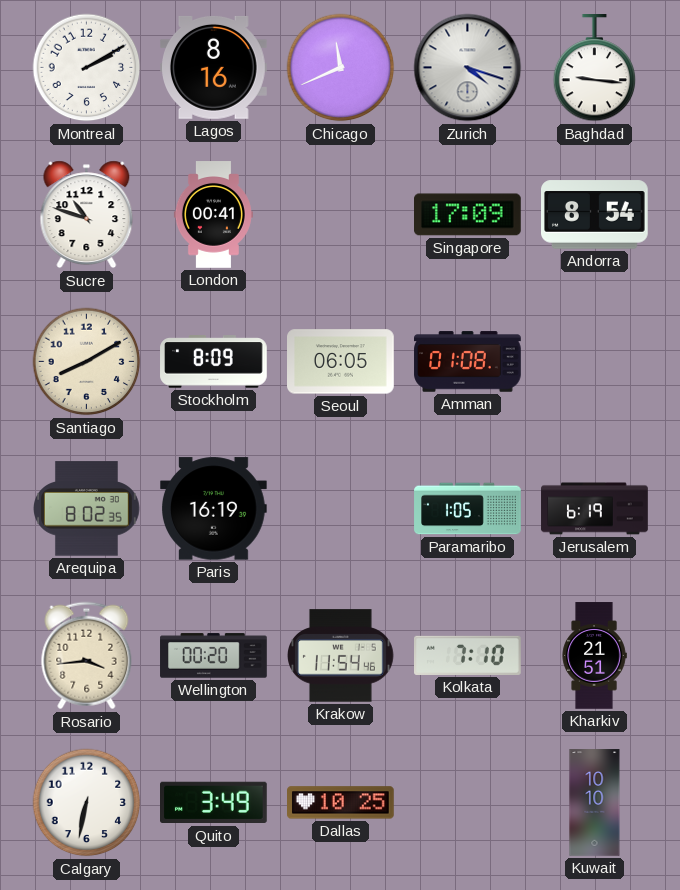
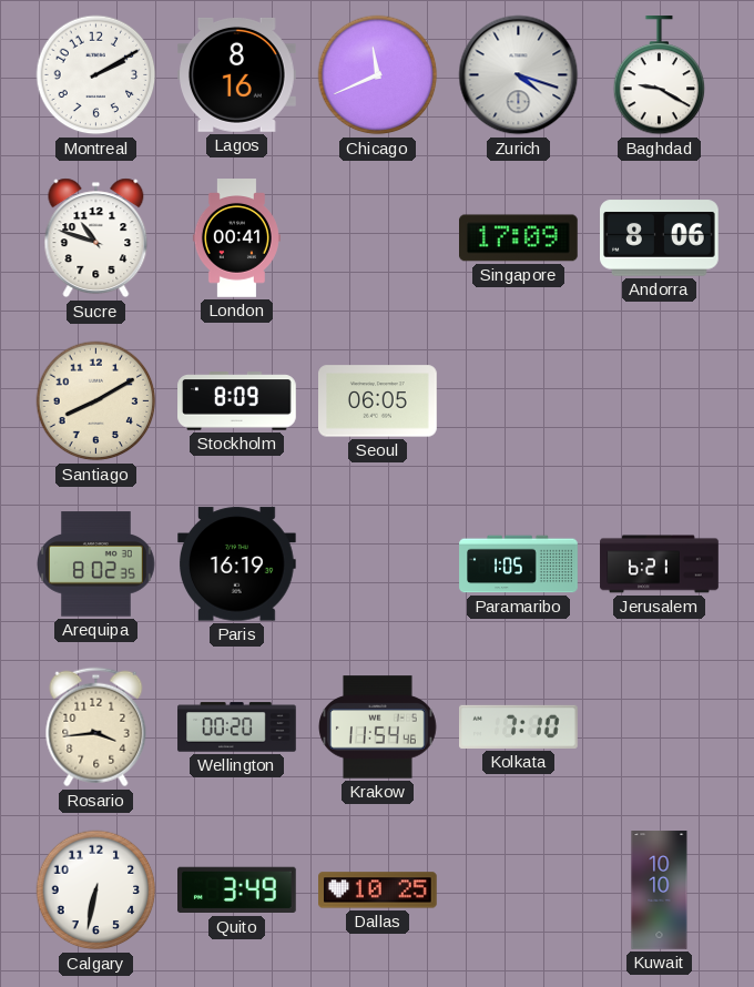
Baghdad: 9:16 -> 9:20
Andorra: 8:54 -> 8:06
Amman: 01:08 -> none
Jerusalem: 6:19 -> 6:21
Kharkiv: 21:51 -> none
